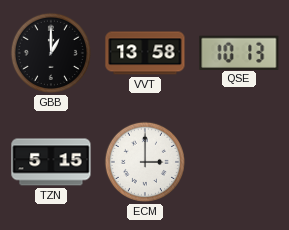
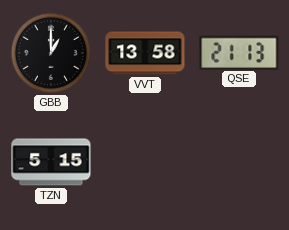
QSE: 10:13 -> 21:13
ECM: 3:00 -> none
